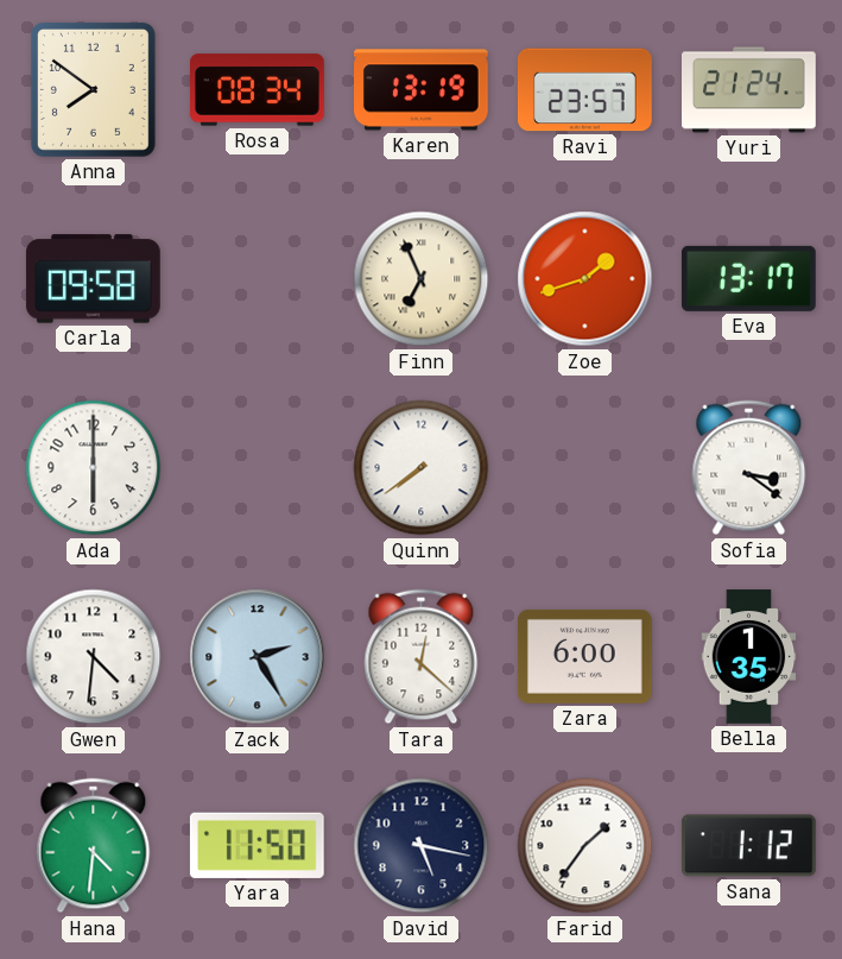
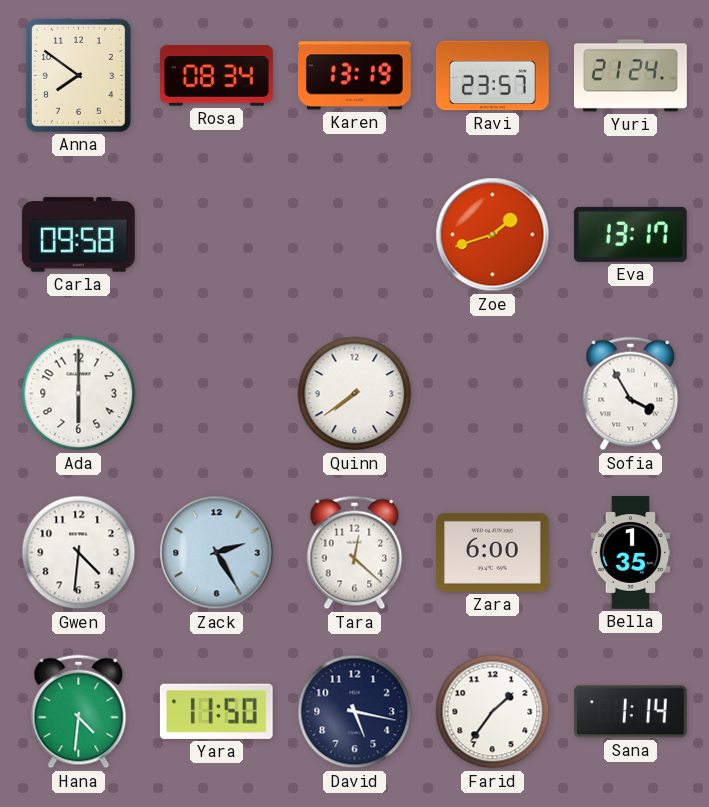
Finn: 6:56 -> none
Sofia: 3:21 -> 3:55
Sana: 1:12 -> 1:14
